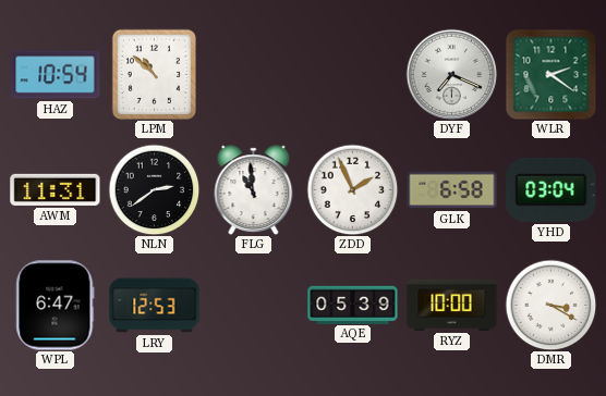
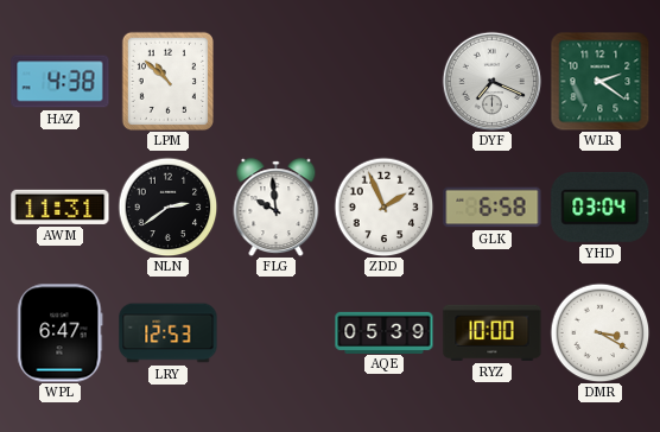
HAZ: 10:54 -> 4:38
FLG: 10:59 -> 9:59
